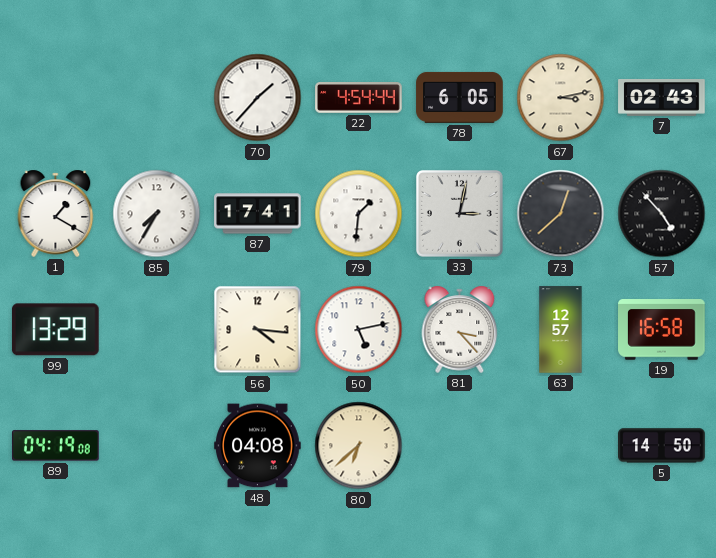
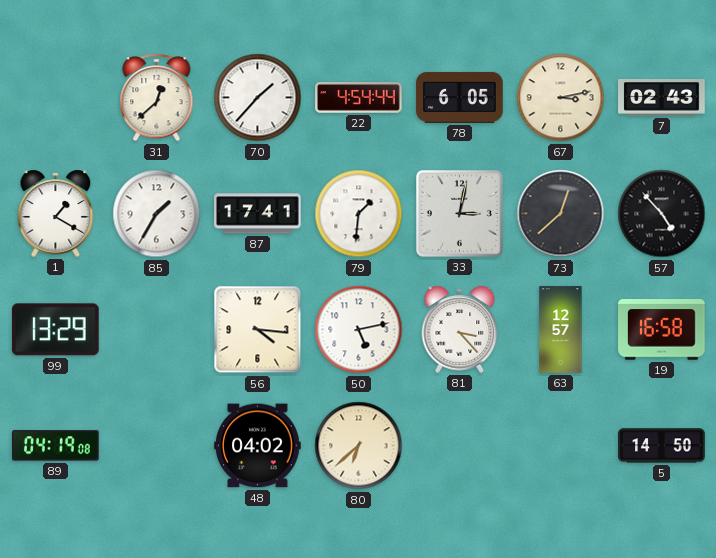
31: none -> 12:38
85: 7:35 -> 1:35
48: 04:08 -> 04:02
